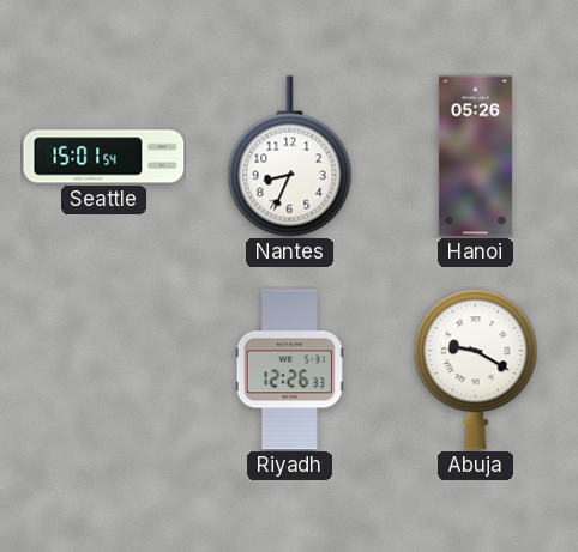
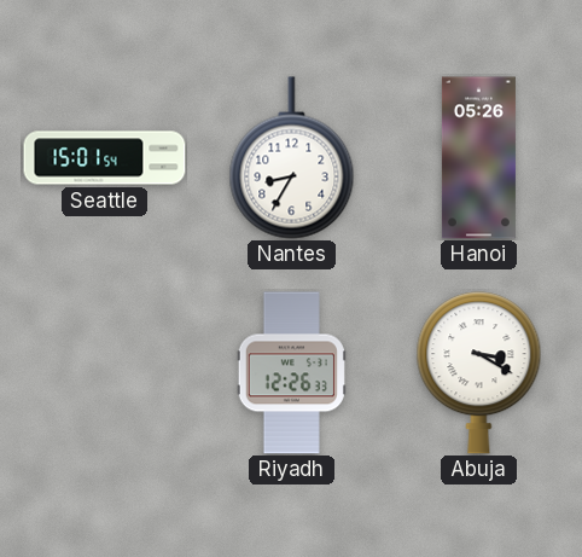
Nantes: 8:34 -> 8:35
Abuja: 9:20 -> 3:20
